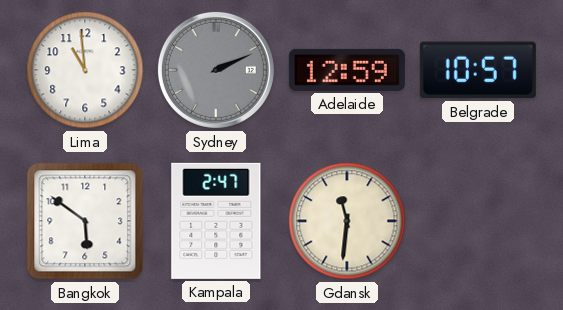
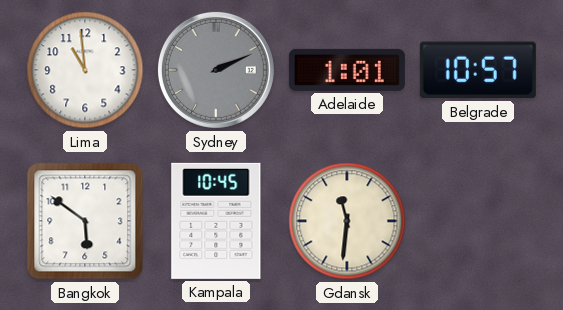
Adelaide: 12:59 -> 1:01
Kampala: 2:47 -> 10:45
